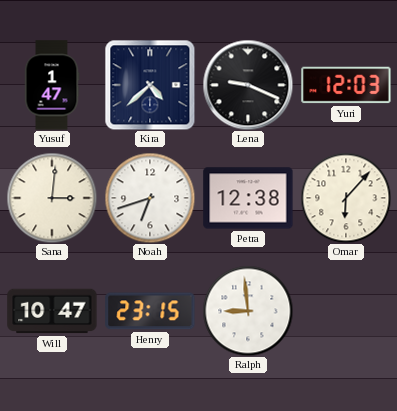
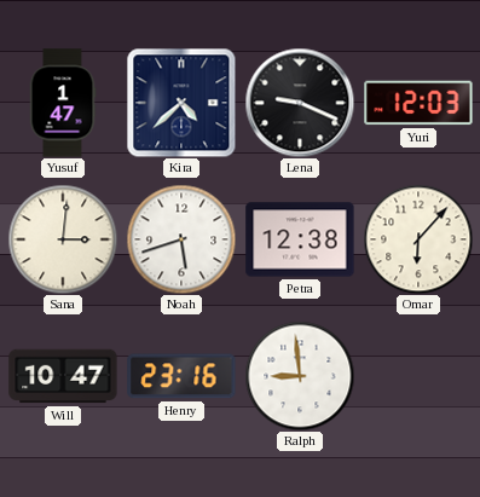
Noah: 6:42 -> 5:42
Henry: 23:15 -> 23:16
